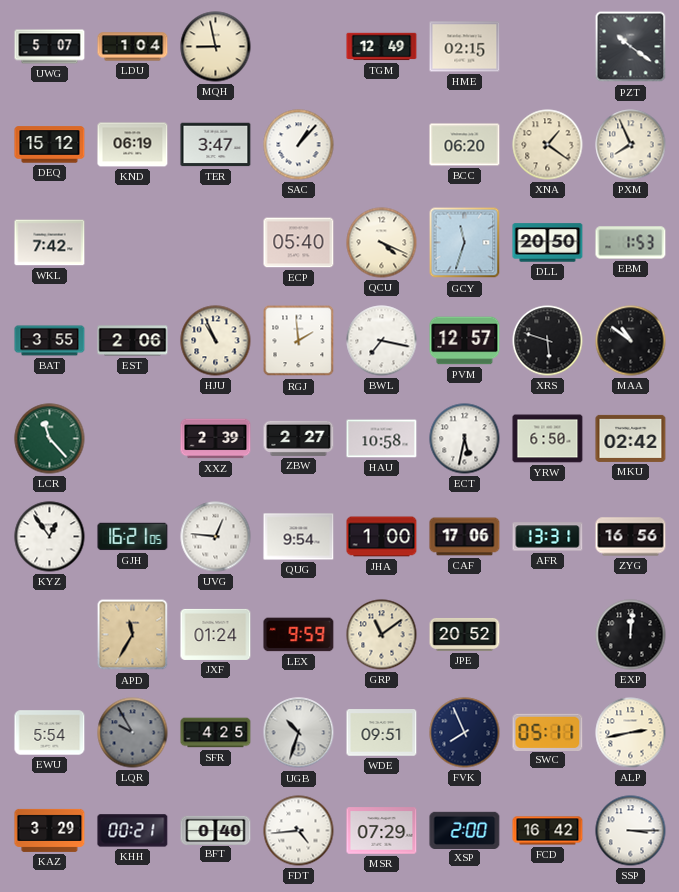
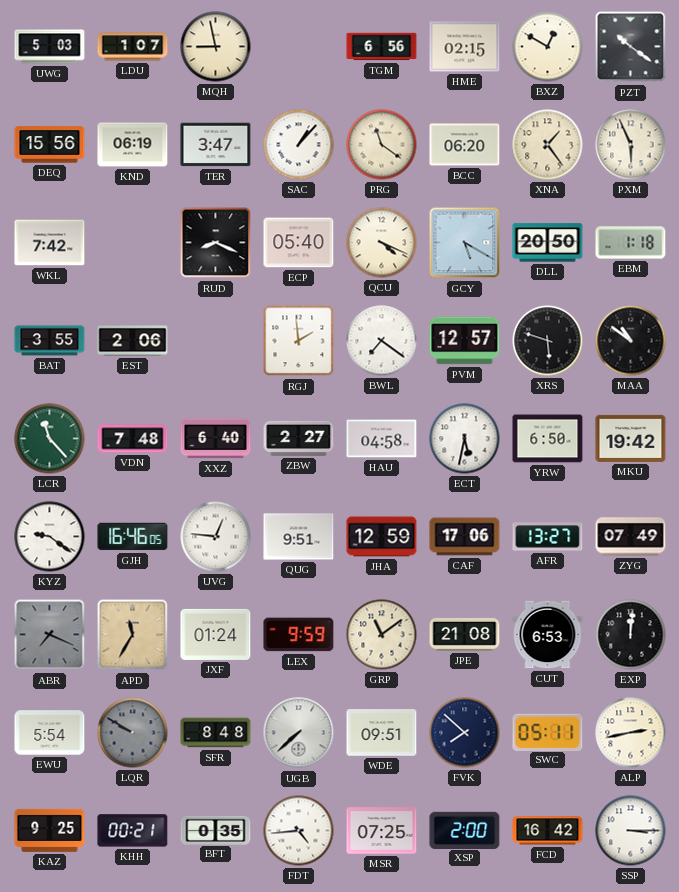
UWG: 5:07 -> 5:03
LDU: 1:04 -> 1:07
TGM: 12:49 -> 6:56
BXZ: none -> 12:50
DEQ: 15:12 -> 15:56
PRG: none -> 11:21
XNA: 1:21 -> 1:24
PXM: 7:56 -> 5:56
RUD: none -> 8:19
GCY: 11:33 -> 5:20
EBM: 1:53 -> 1:18
HJU: 10:56 -> none
BWL: 7:17 -> 7:21
VDN: none -> 7:48
XXZ: 2:39 -> 6:40
HAU: 10:58 -> 04:58
MKU: 02:42 -> 19:42
KYZ: 12:54 -> 9:21
GJH: 16:21 -> 16:46
QUG: 9:54 -> 9:51
JHA: 1:00 -> 12:59
AFR: 13:31 -> 13:27
ZYG: 16:56 -> 07:49
ABR: none -> 7:19
JPE: 20:52 -> 21:08
CUT: none -> 6:53
LQR: 9:55 -> 9:50
SFR: 4:25 -> 8:48
UGB: 10:33 -> 7:38
FVK: 7:56 -> 7:52
KAZ: 3:29 -> 9:25
BFT: 0:40 -> 0:35
MSR: 07:29 -> 07:25
